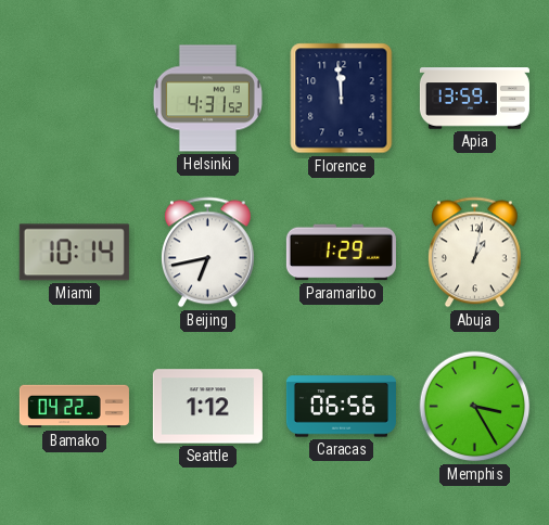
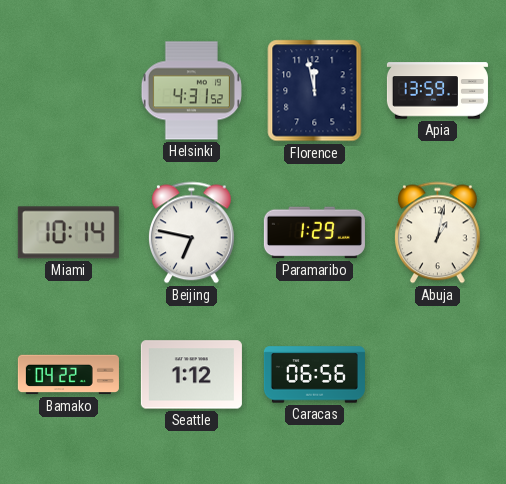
Florence: 11:59 -> 11:58
Beijing: 6:43 -> 6:47
Memphis: 3:25 -> none
